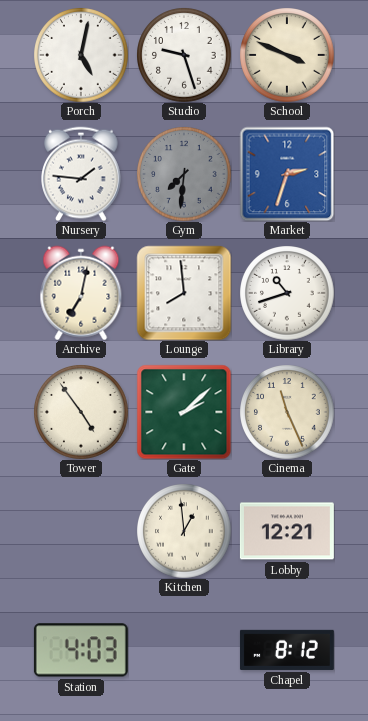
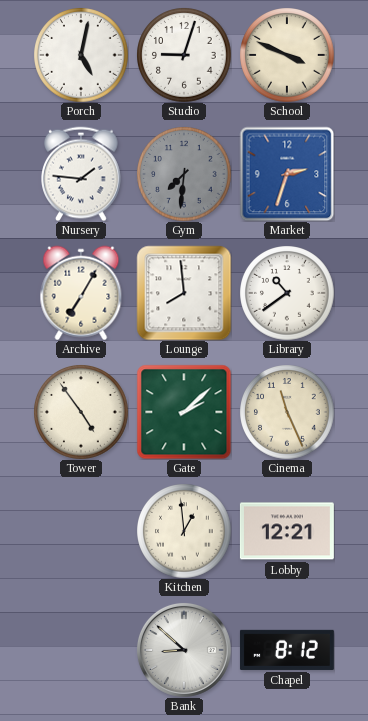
Studio: 9:27 -> 9:03
Archive: 7:02 -> 7:05
Library: 10:42 -> 10:39
Station: 4:03 -> none
Bank: none -> 8:52
